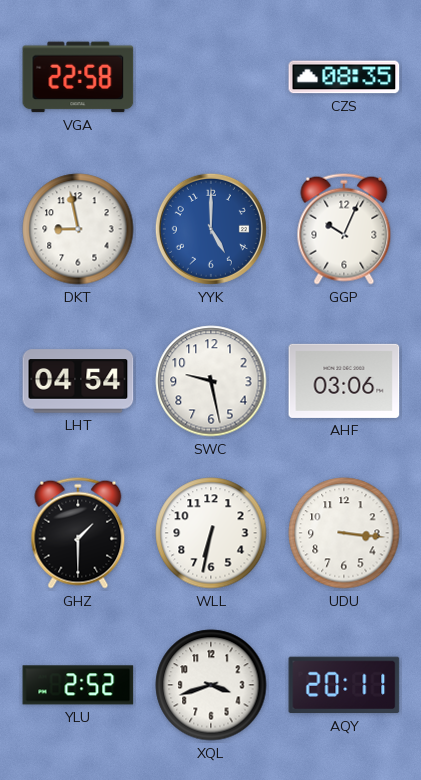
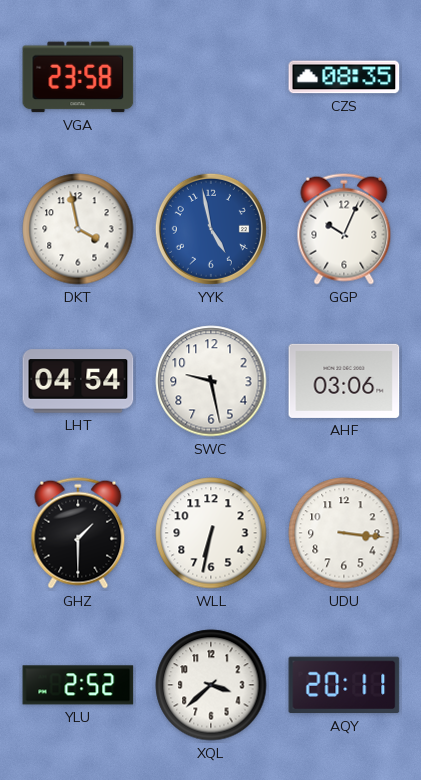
VGA: 22:58 -> 23:58
DKT: 8:58 -> 3:58
YYK: 5:00 -> 4:58
XQL: 3:42 -> 3:38
